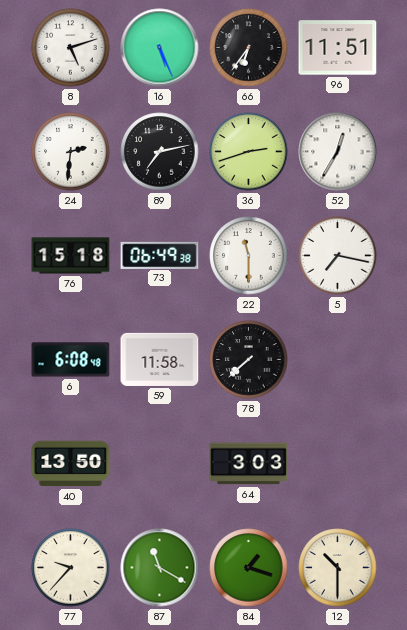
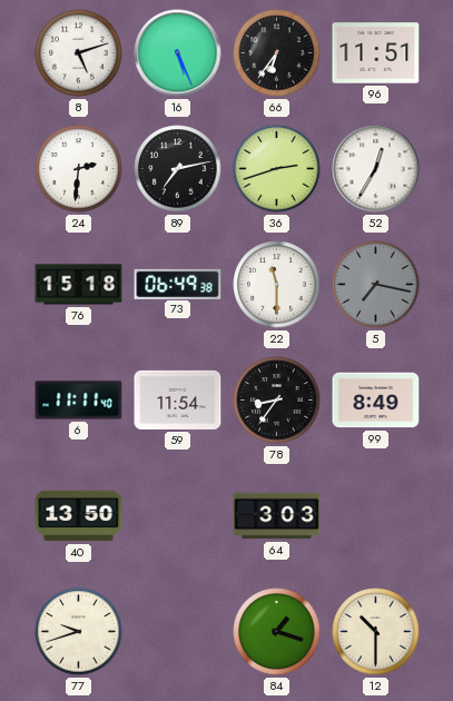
5 dial: white -> grey
6: 6:08 -> 11:11
59: 11:58 -> 11:54
78: 7:38 -> 8:36
99: none -> 8:49
77: 9:37 -> 9:42
87: 11:20 -> none
